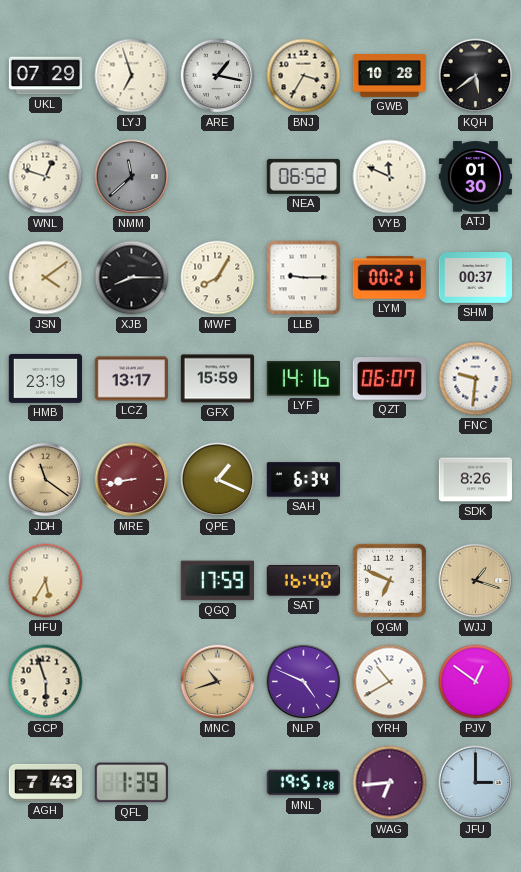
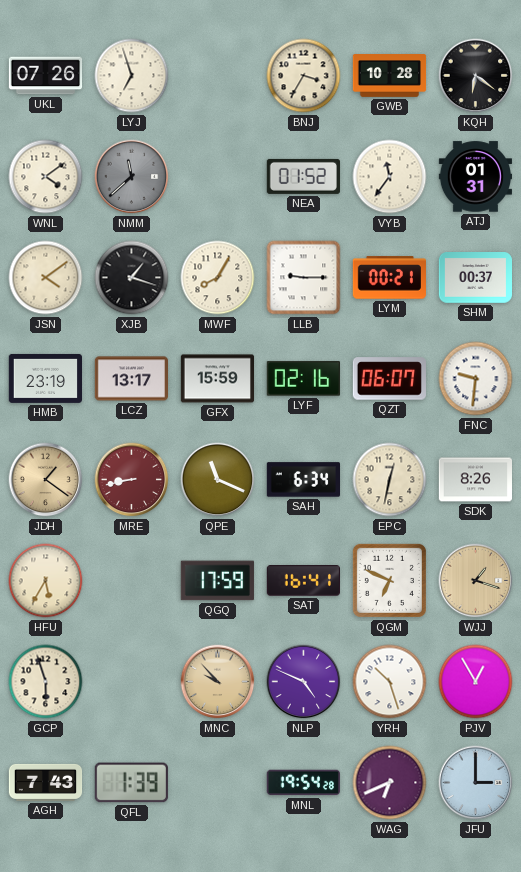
UKL: 07:29 -> 07:26
ARE: 1:17 -> none
KQH: 5:39 -> 6:21
WNL: 12:48 -> 4:09
NEA: 06:52 -> 01:52
VYB: 11:49 -> 11:36
ATJ: 01:30 -> 01:31
XJB: 8:15 -> 1:18
LYF: 14:16 -> 02:16
JDH: 11:21 -> 1:21
QPE: 1:19 -> 11:19
EPC: none -> 12:32
SAT: 16:40 -> 16:41
MNC: 10:42 -> 9:53
YRH: 10:40 -> 10:27
PJV: 12:51 -> 12:55
MNL: 19:51 -> 19:54
WAG: 6:44 -> 6:41
